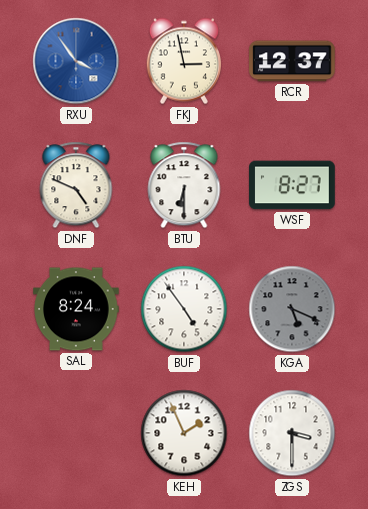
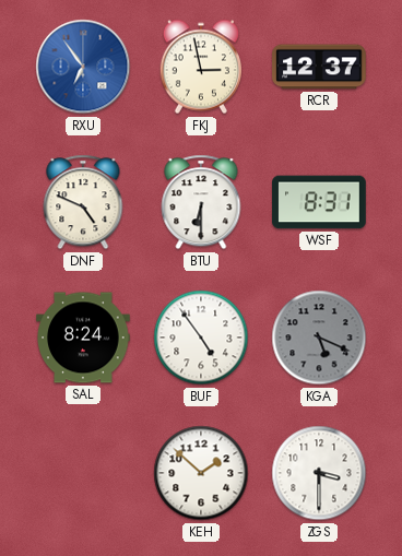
RXU: 3:54 -> 6:54
WSF: 8:27 -> 8:31
KEH: 1:56 -> 1:52
